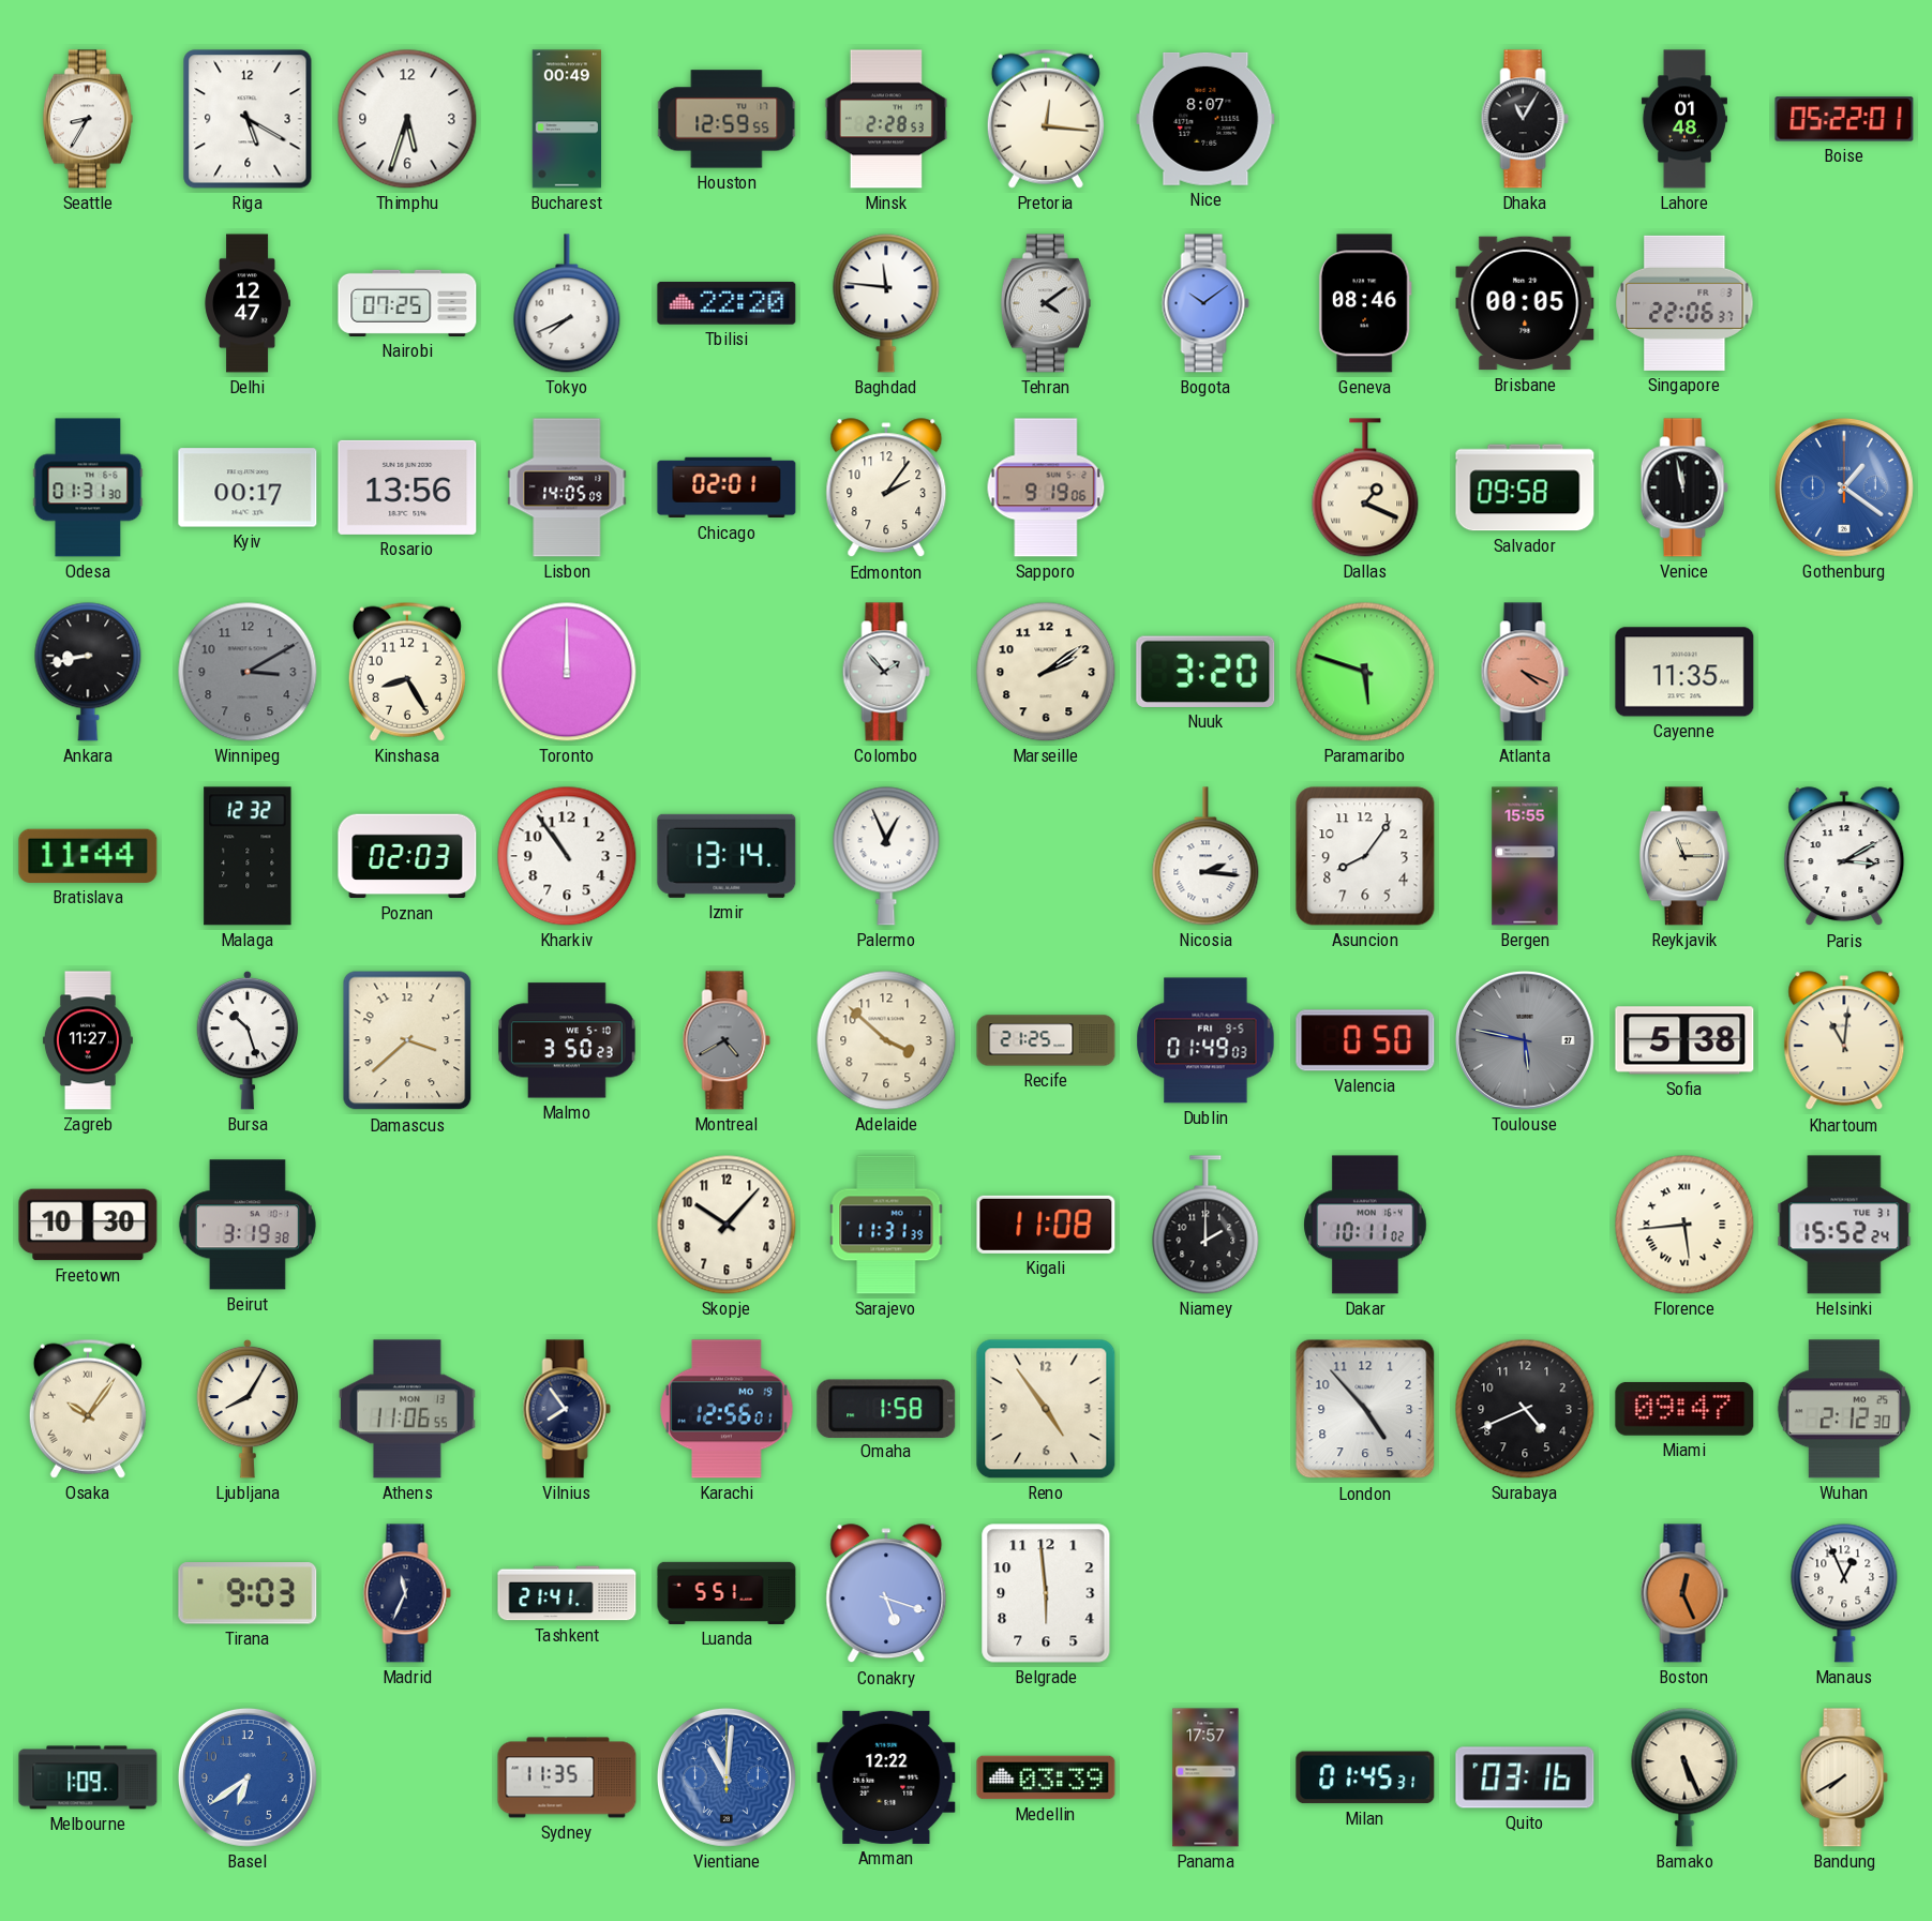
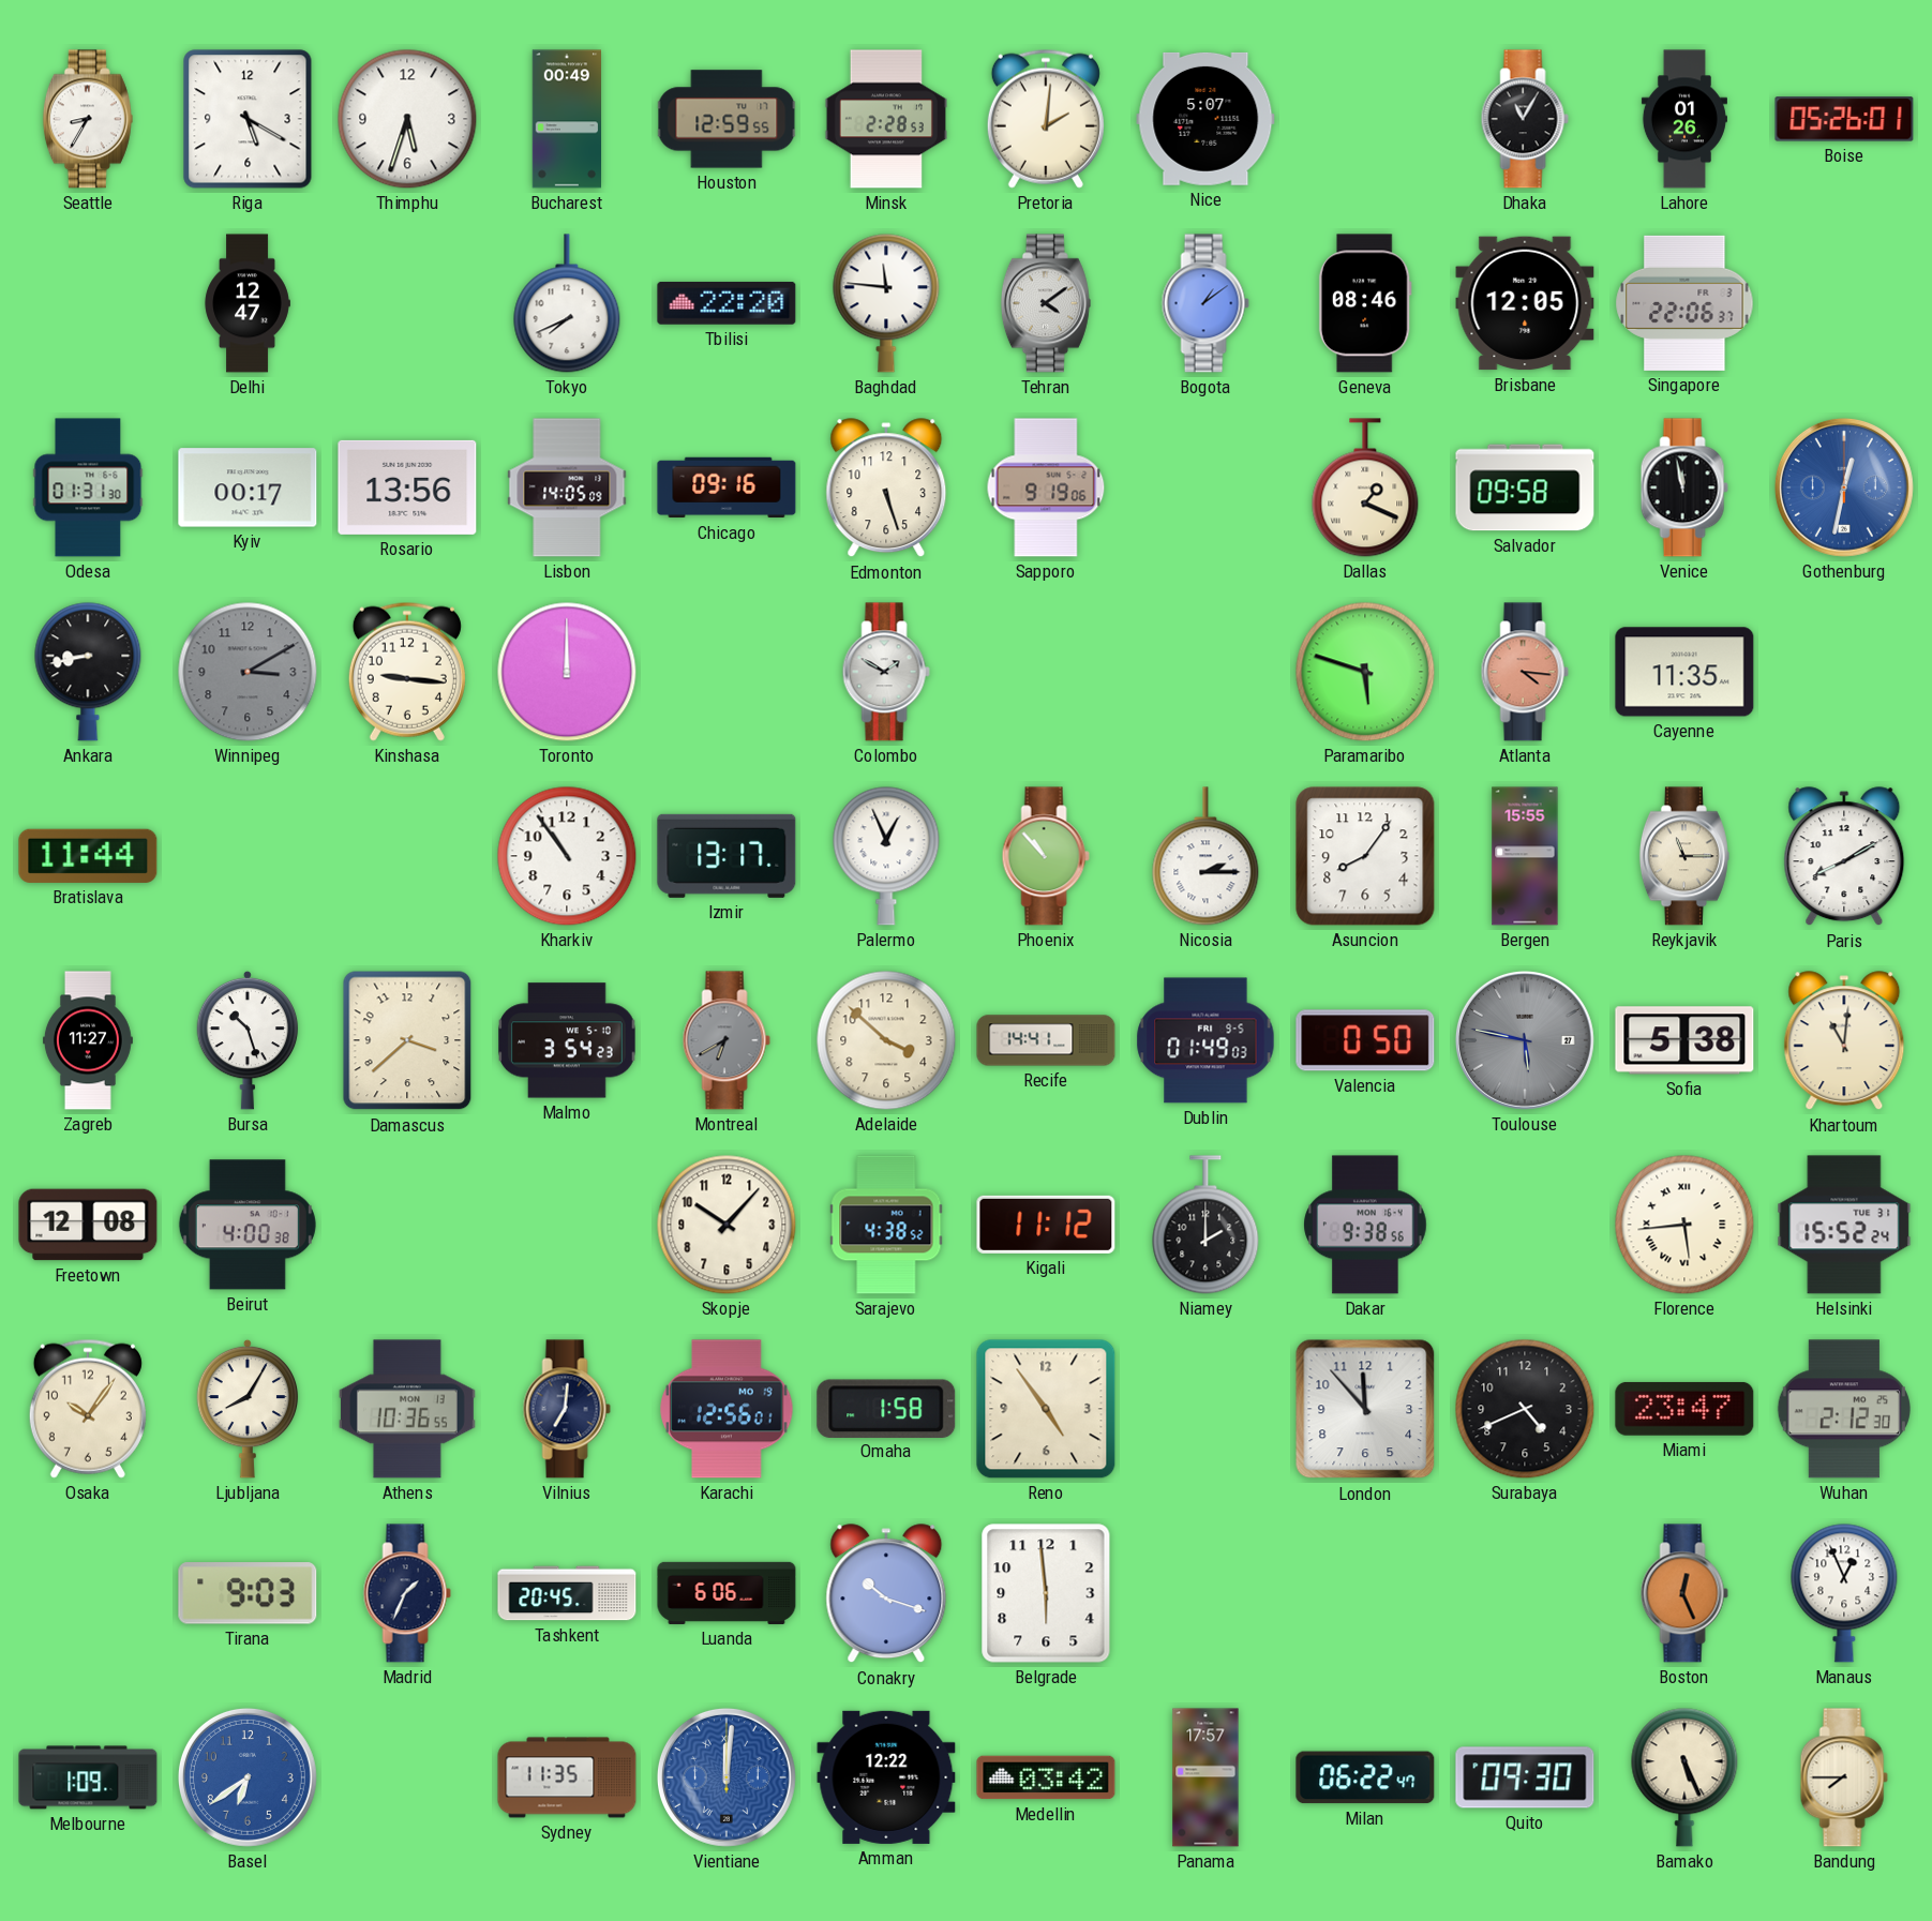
Pretoria: 12:16 -> 2:01
Nice: 8:07 -> 5:07
Lahore: 01:48 -> 01:26
Boise: 05:22 -> 05:26
Nairobi: 07:25 -> none
Bogota: 10:09 -> 1:09
Brisbane: 00:05 -> 12:05
Chicago: 02:01 -> 09:16
Edmonton: 2:06 -> 5:27
Gothenburg: 1:21 -> 12:32
Kinshasa: 8:25 -> 9:16
Colombo: 1:53 -> 1:50
Marseille: 2:09 -> none
Nuuk: 3:20 -> none
Atlanta: 4:19 -> 4:16
Malaga: 12:32 -> none
Poznan: 02:03 -> none
Izmir: 13:14 -> 13:17
Phoenix: none -> 10:53
Nicosia: 2:16 -> 2:15
Paris: 3:10 -> 8:10
Malmo: 3:50 -> 3:54
Montreal: 4:40 -> 6:40
Recife: 21:25 -> 14:41
Freetown: 10:30 -> 12:08
Beirut: 3:19 -> 4:00
Sarajevo: 11:31 -> 4:38
Kigali: 11:08 -> 11:12
Dakar: 10:11 -> 9:38
Osaka numerals: Roman -> Arabic
Athens: 11:06 -> 10:36
Vilnius: 7:54 -> 7:01
London: 4:53 -> 11:53
Miami: 09:47 -> 23:47
Madrid: 11:34 -> 1:34
Tashkent: 21:41 -> 20:45
Luanda: 5:51 -> 6:06
Conakry: 5:18 -> 10:18
Vientiane: 11:01 -> 12:01
Medellin: 03:39 -> 03:42
Milan: 01:45 -> 06:22
Quito: 03:16 -> 09:30
Bandung: 7:40 -> 7:45
